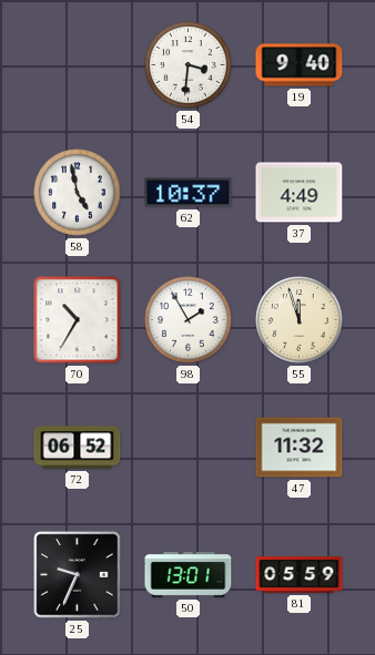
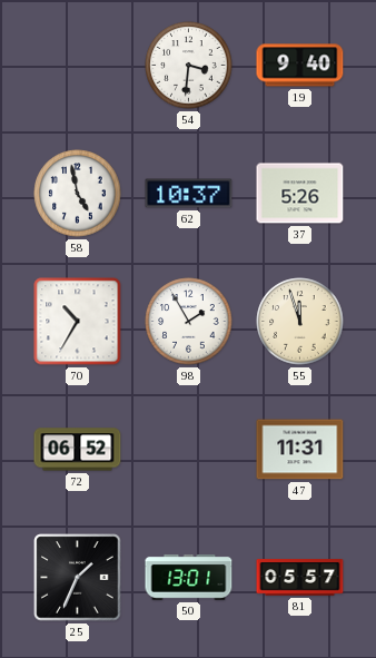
37: 4:49 -> 5:26
47: 11:32 -> 11:31
25: 9:34 -> 1:34
81: 05:59 -> 05:57
